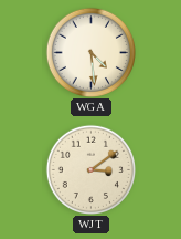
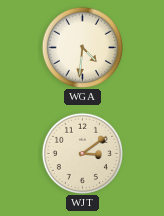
WGA: 4:29 -> 4:31
